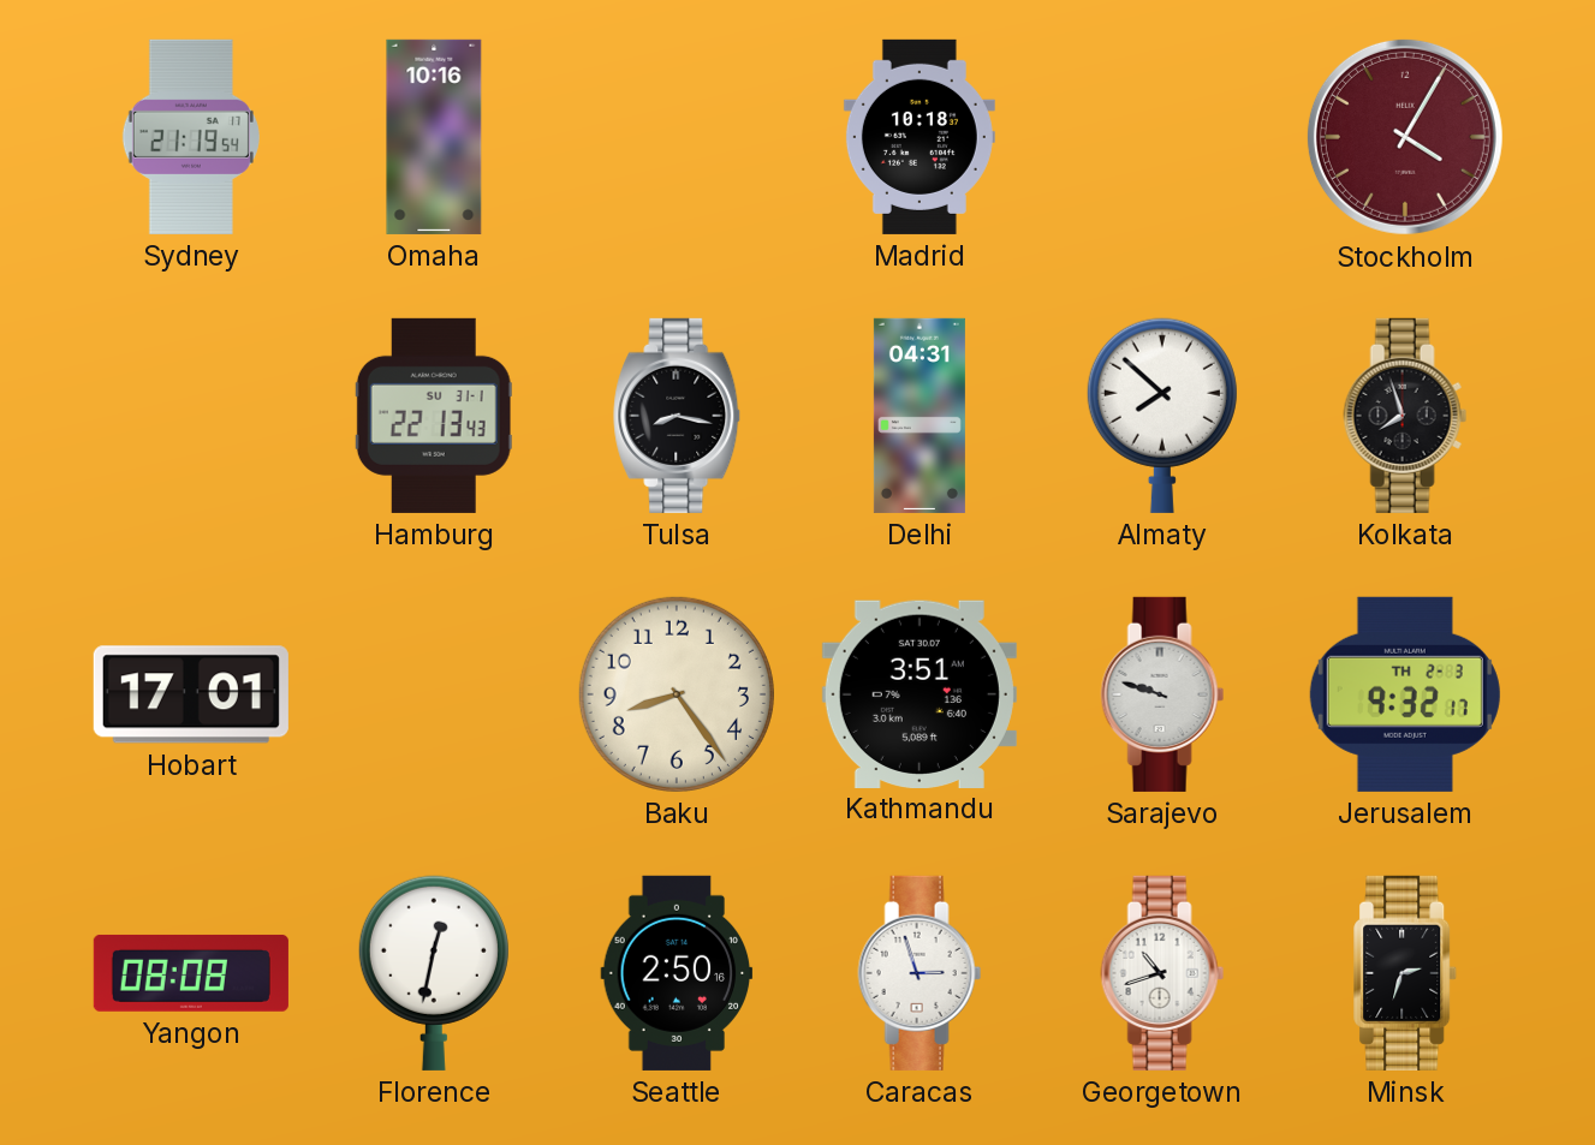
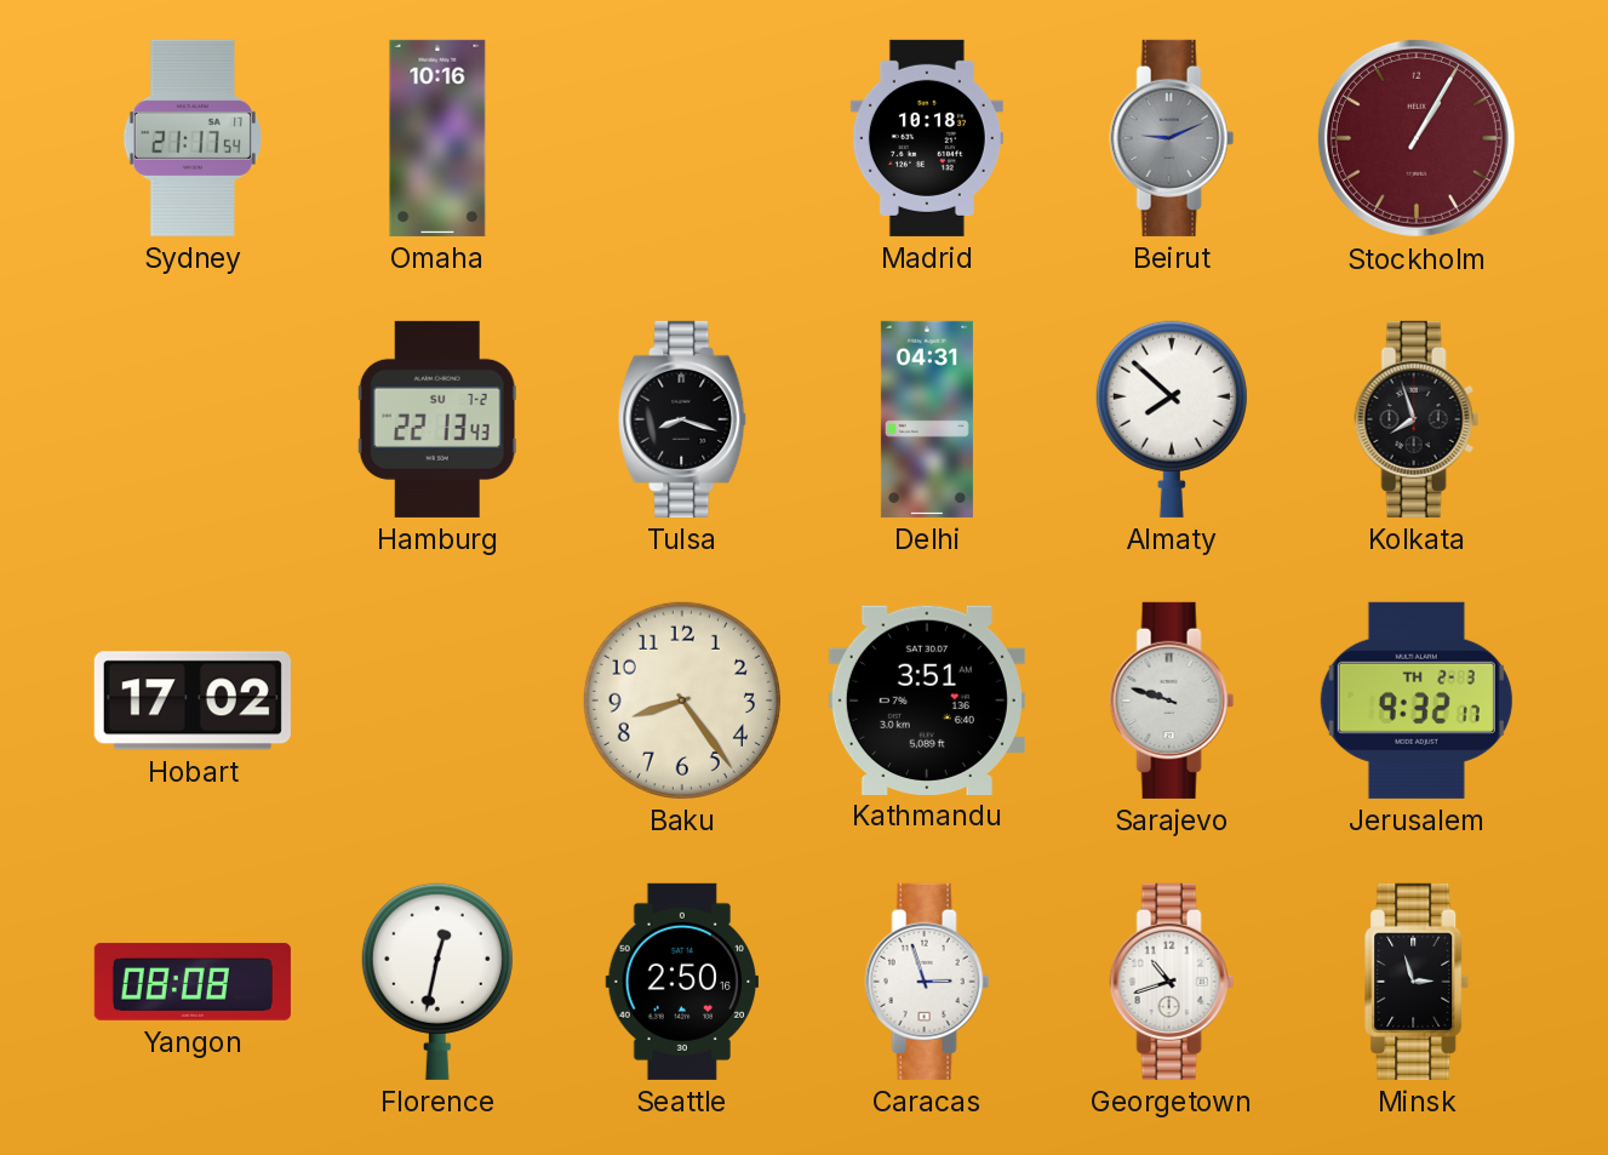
Sydney: 21:19 -> 21:17
Beirut: none -> 9:11
Stockholm: 4:05 -> 1:05
Hamburg date: SU 31-1 -> SU 7-2
Tulsa: 8:17 -> 8:18
Hobart: 17:01 -> 17:02
Minsk: 2:33 -> 2:57
